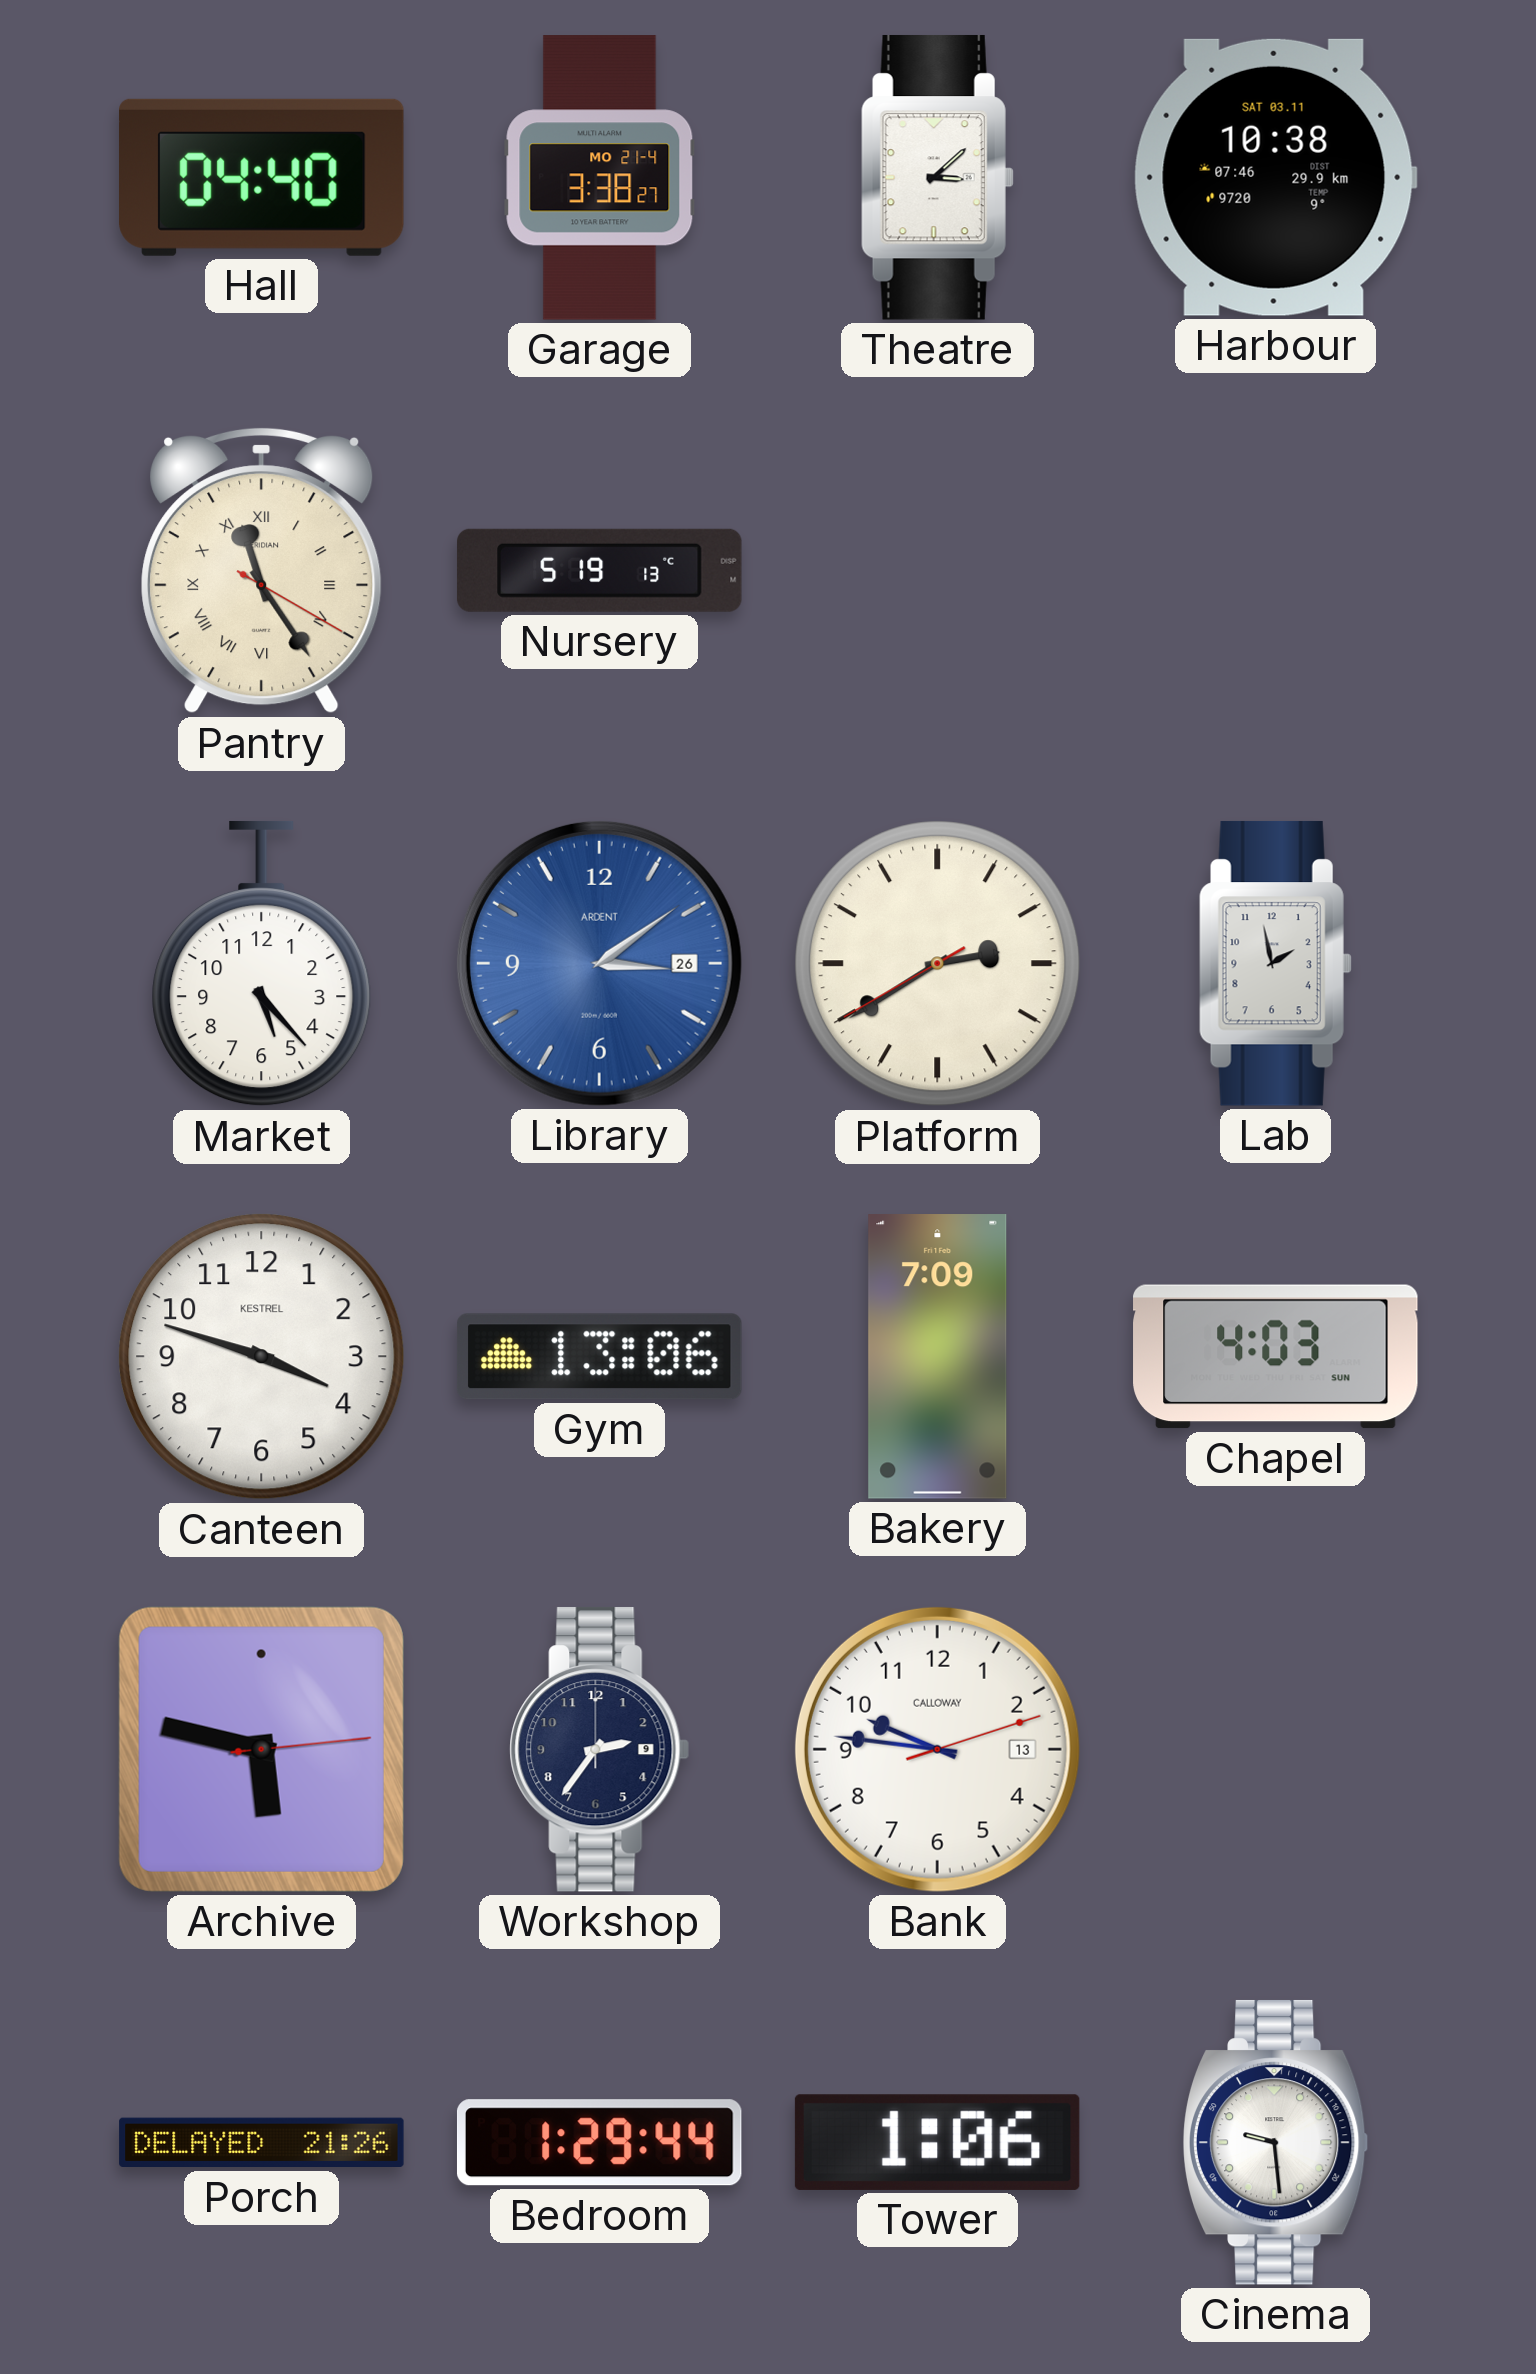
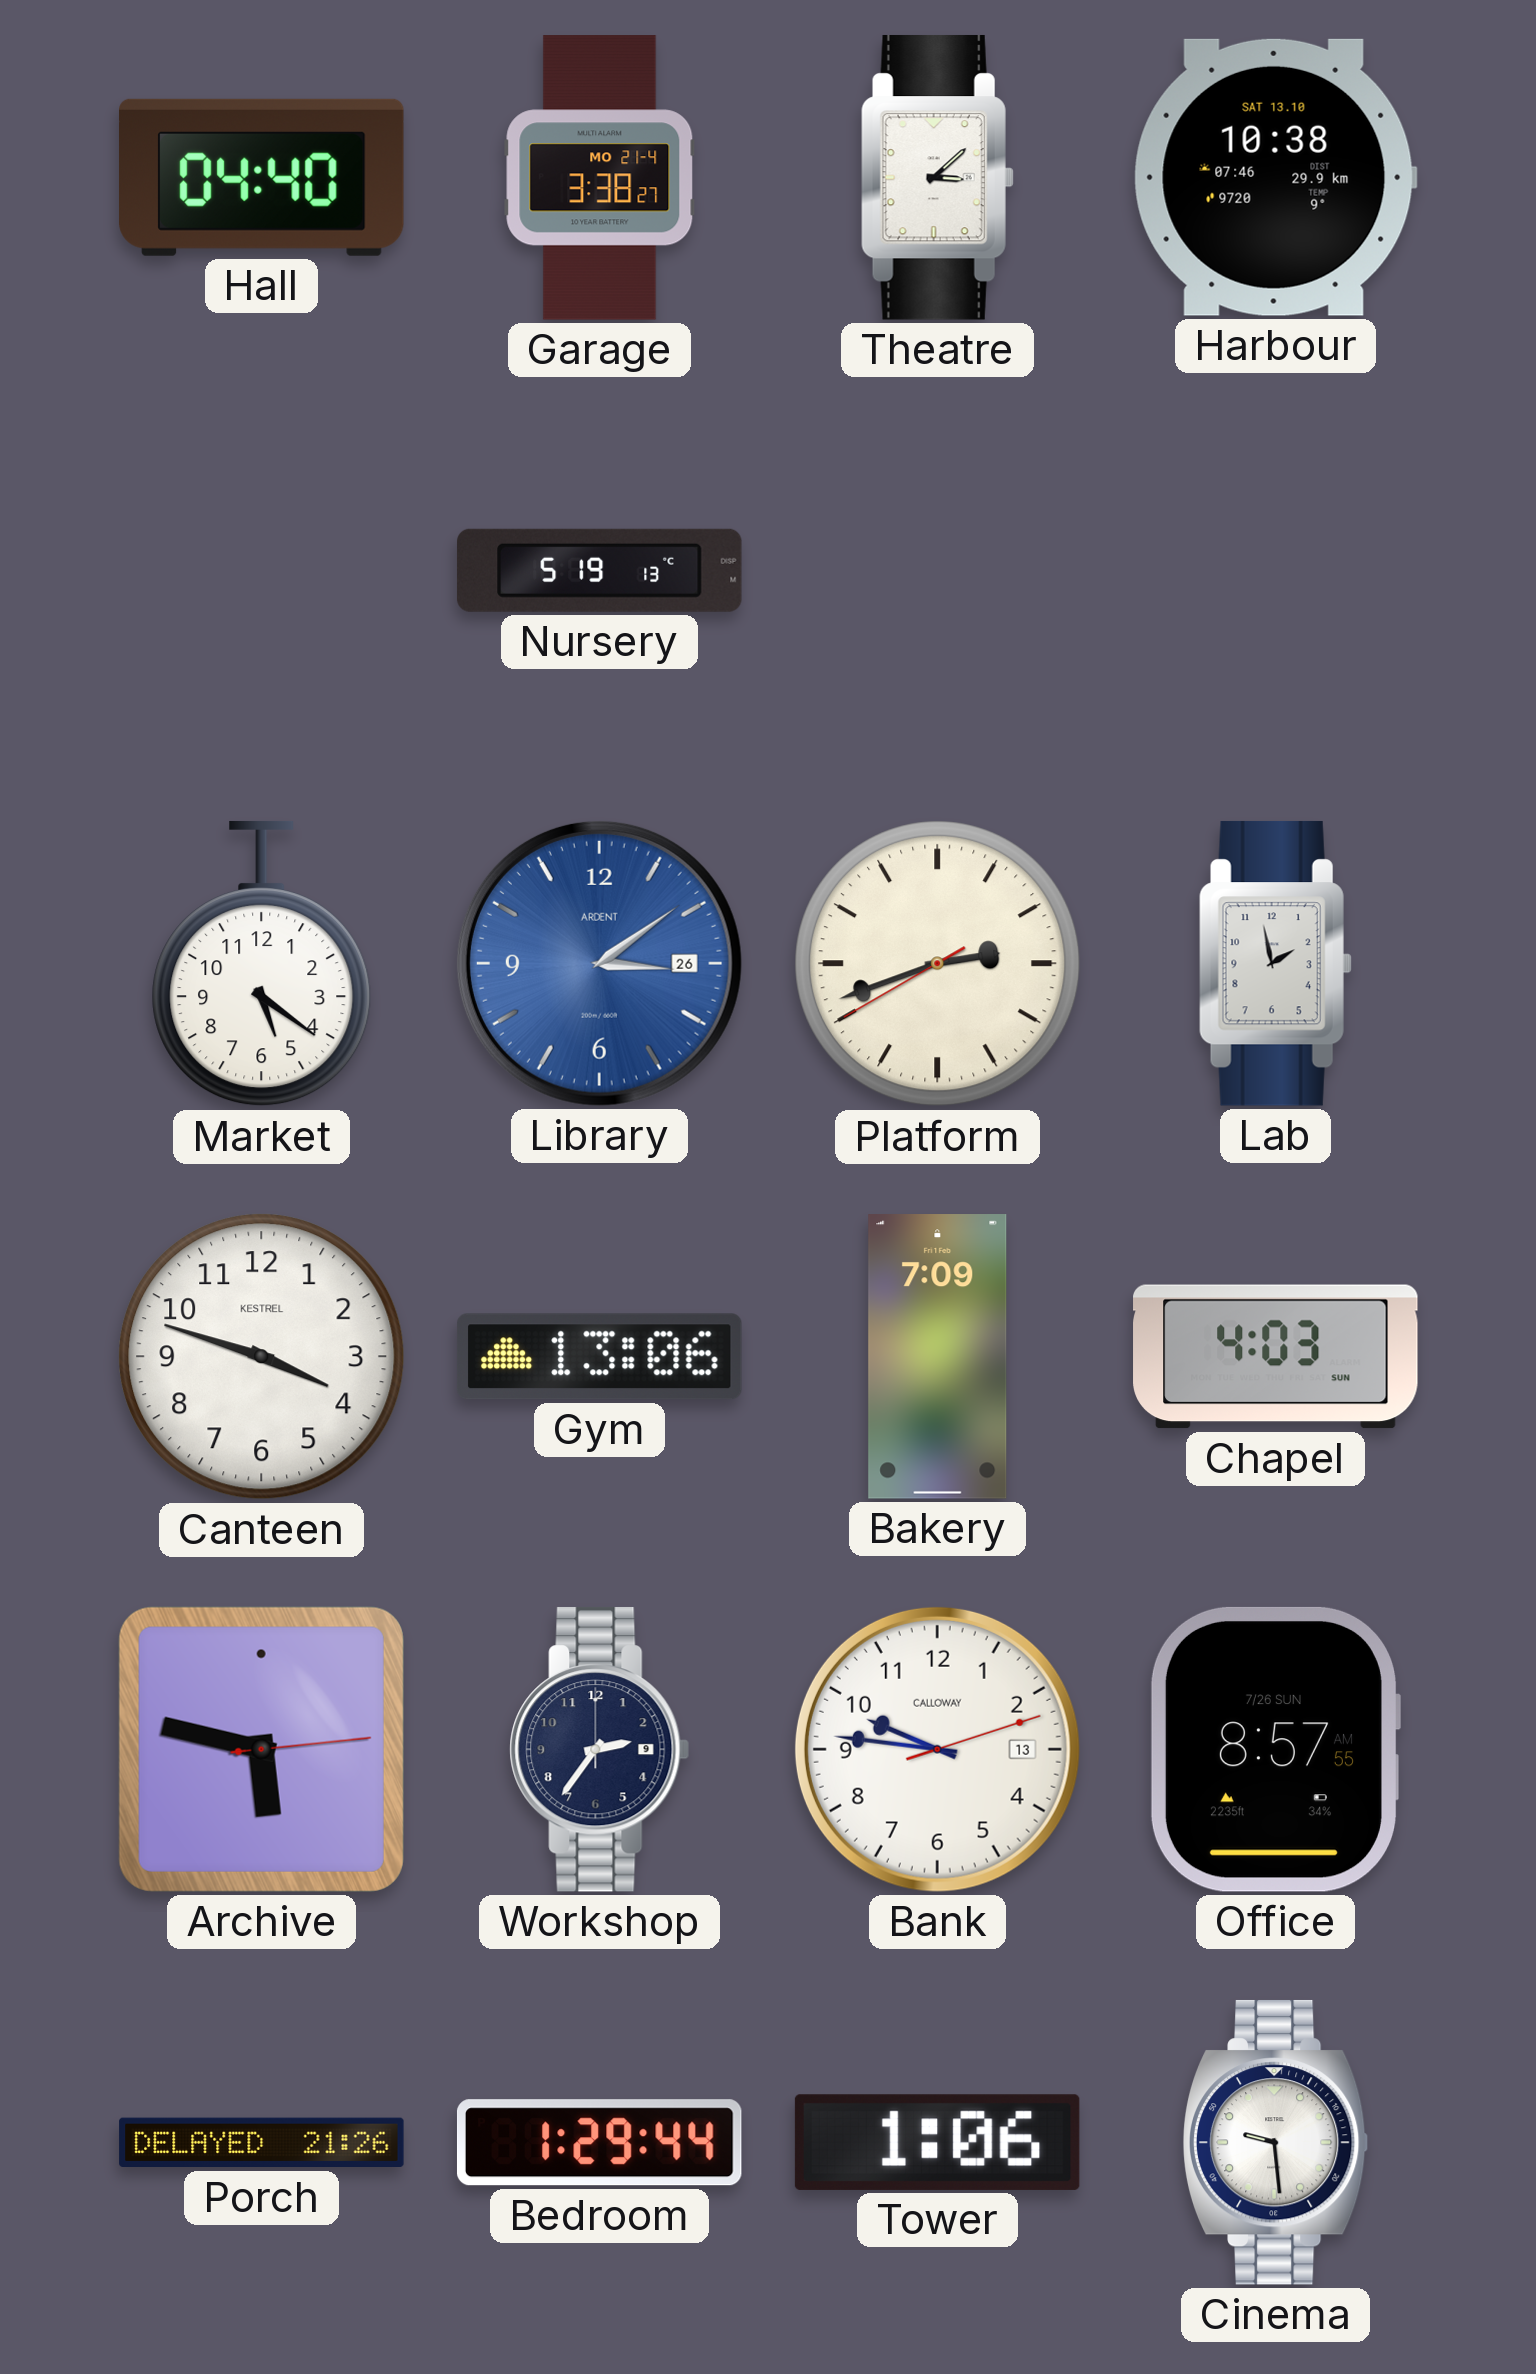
Harbour date: SAT 03.11 -> SAT 13.10
Pantry: 11:24 -> none
Market: 5:23 -> 5:21
Platform: 2:39 -> 2:41
Office: none -> 8:57
